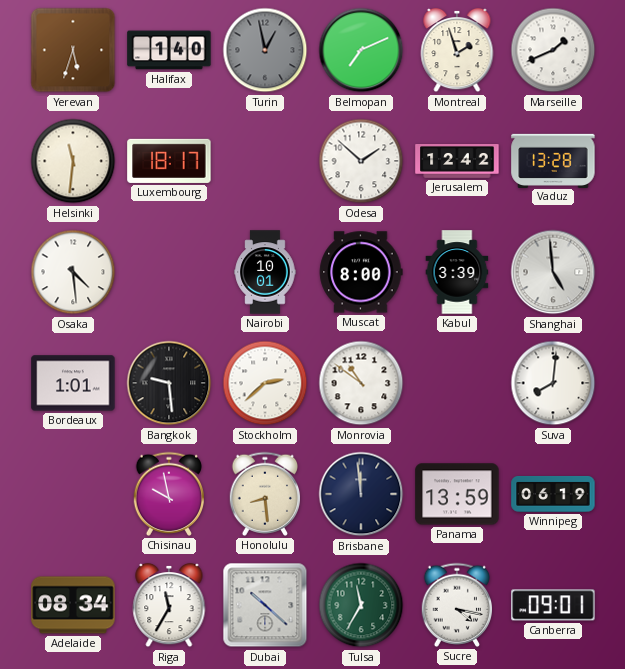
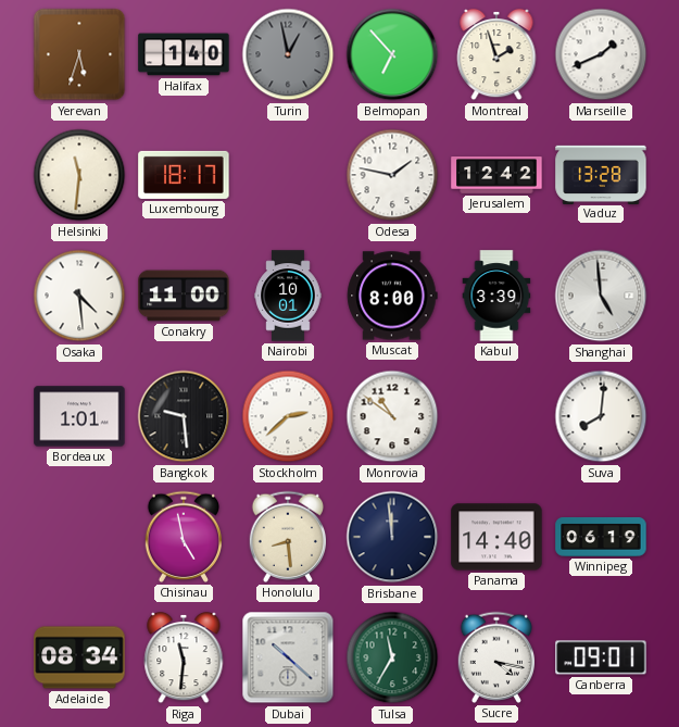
Belmopan: 7:11 -> 6:53
Odesa: 1:52 -> 1:47
Conakry: none -> 11:00
Chisinau: 9:58 -> 4:58
Panama: 13:59 -> 14:40
Riga: 11:35 -> 11:31
